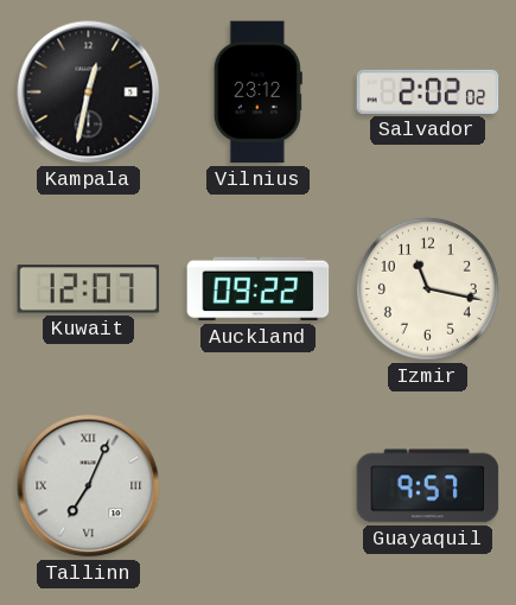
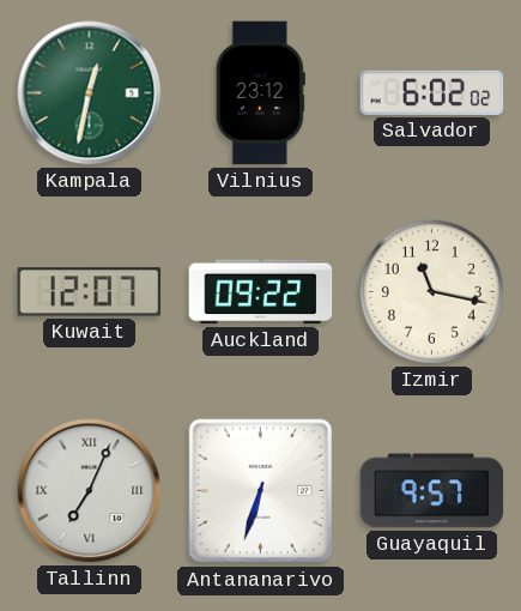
Kampala dial: black -> green
Salvador: 2:02 -> 6:02
Antananarivo: none -> 6:33
